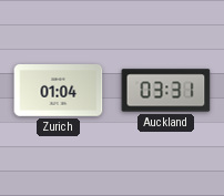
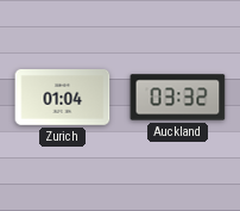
Auckland: 03:31 -> 03:32
